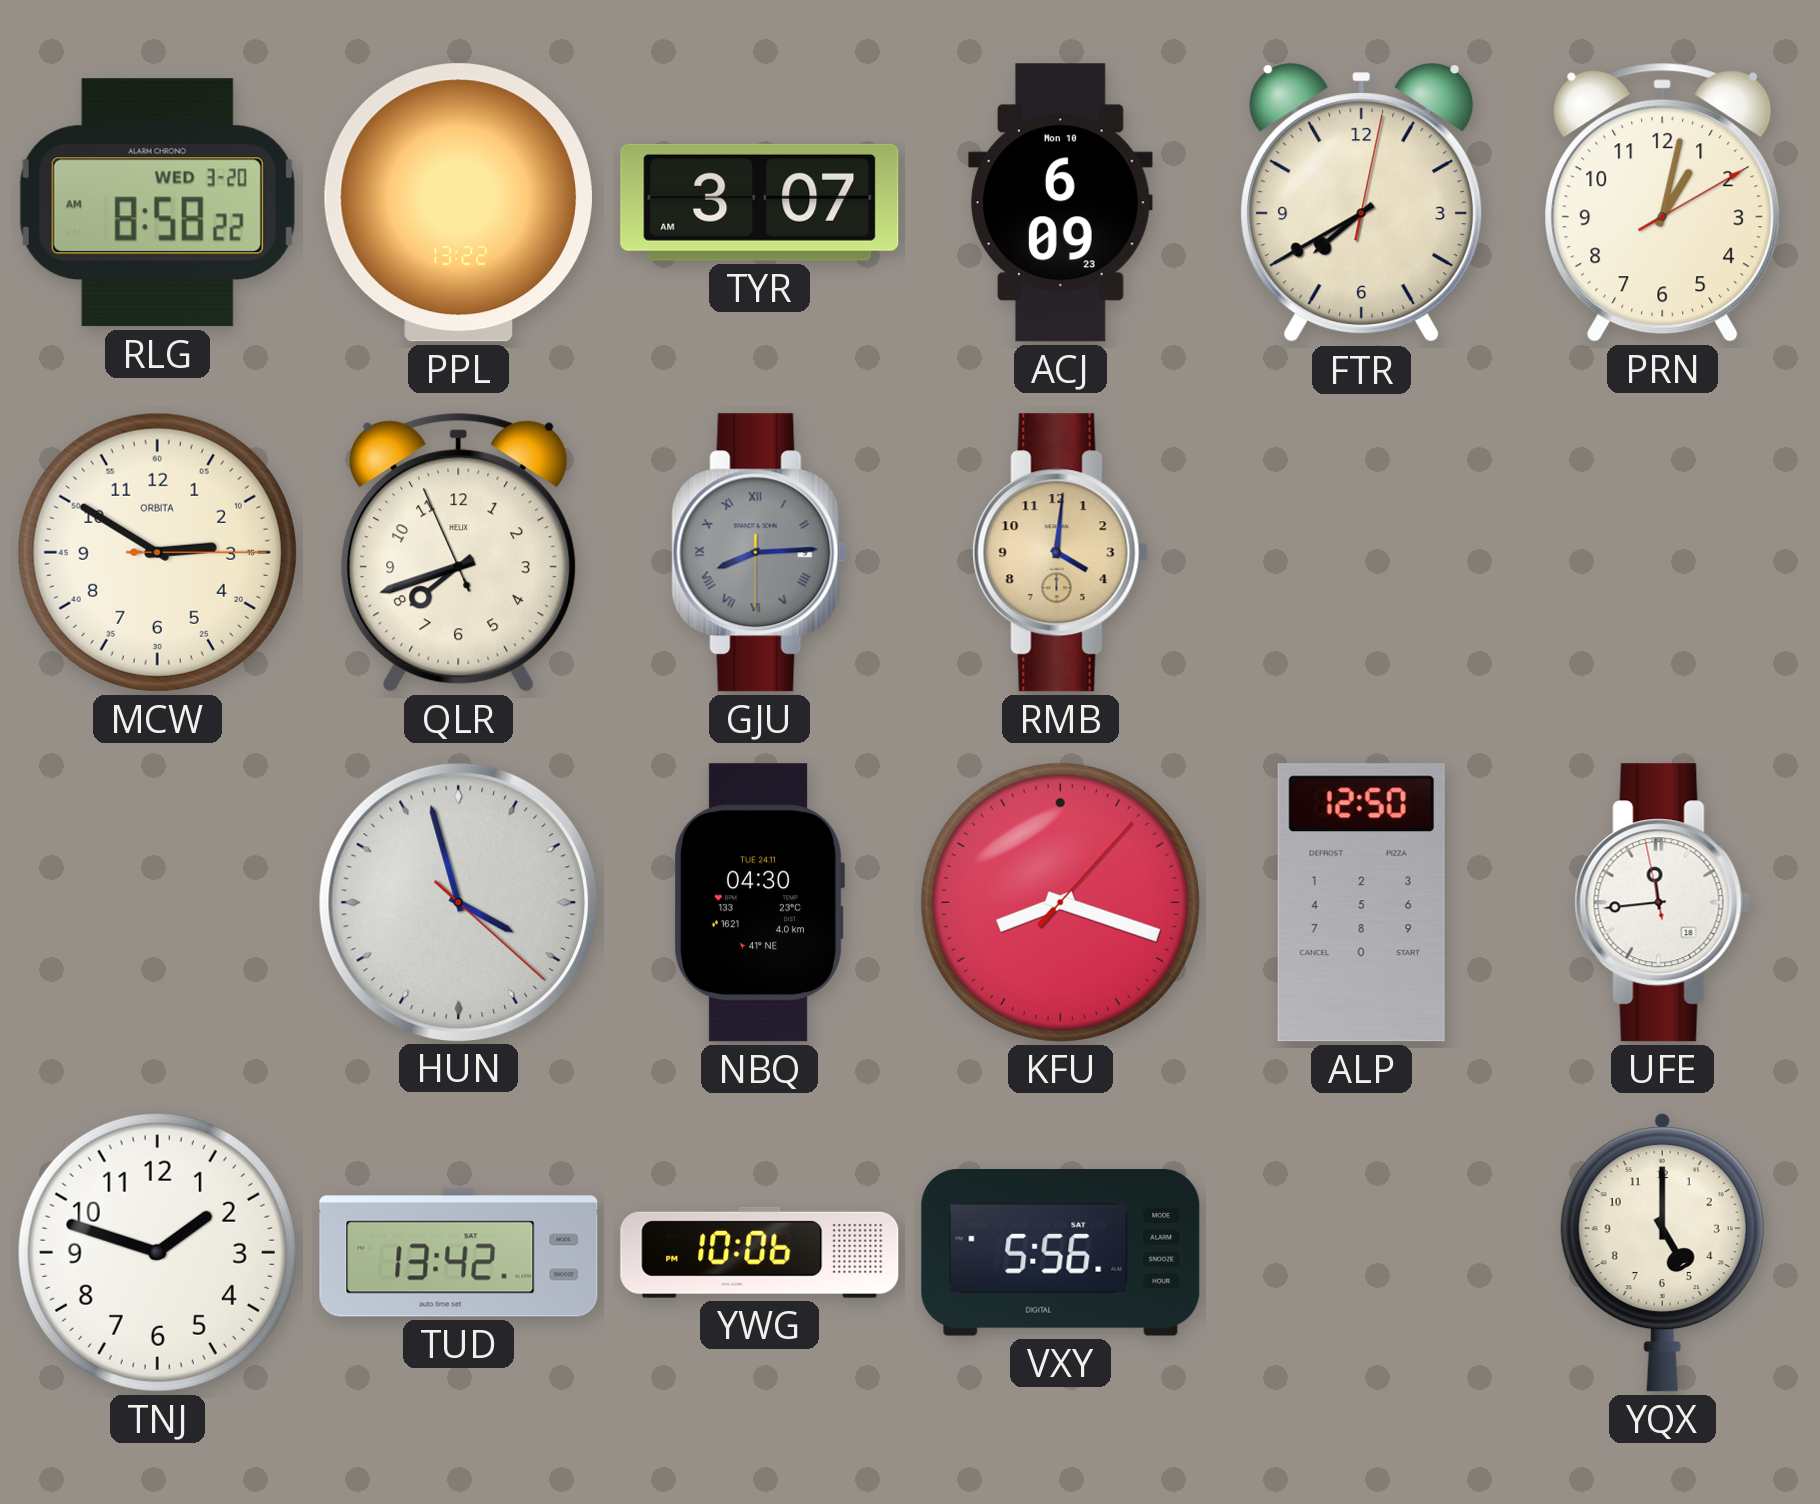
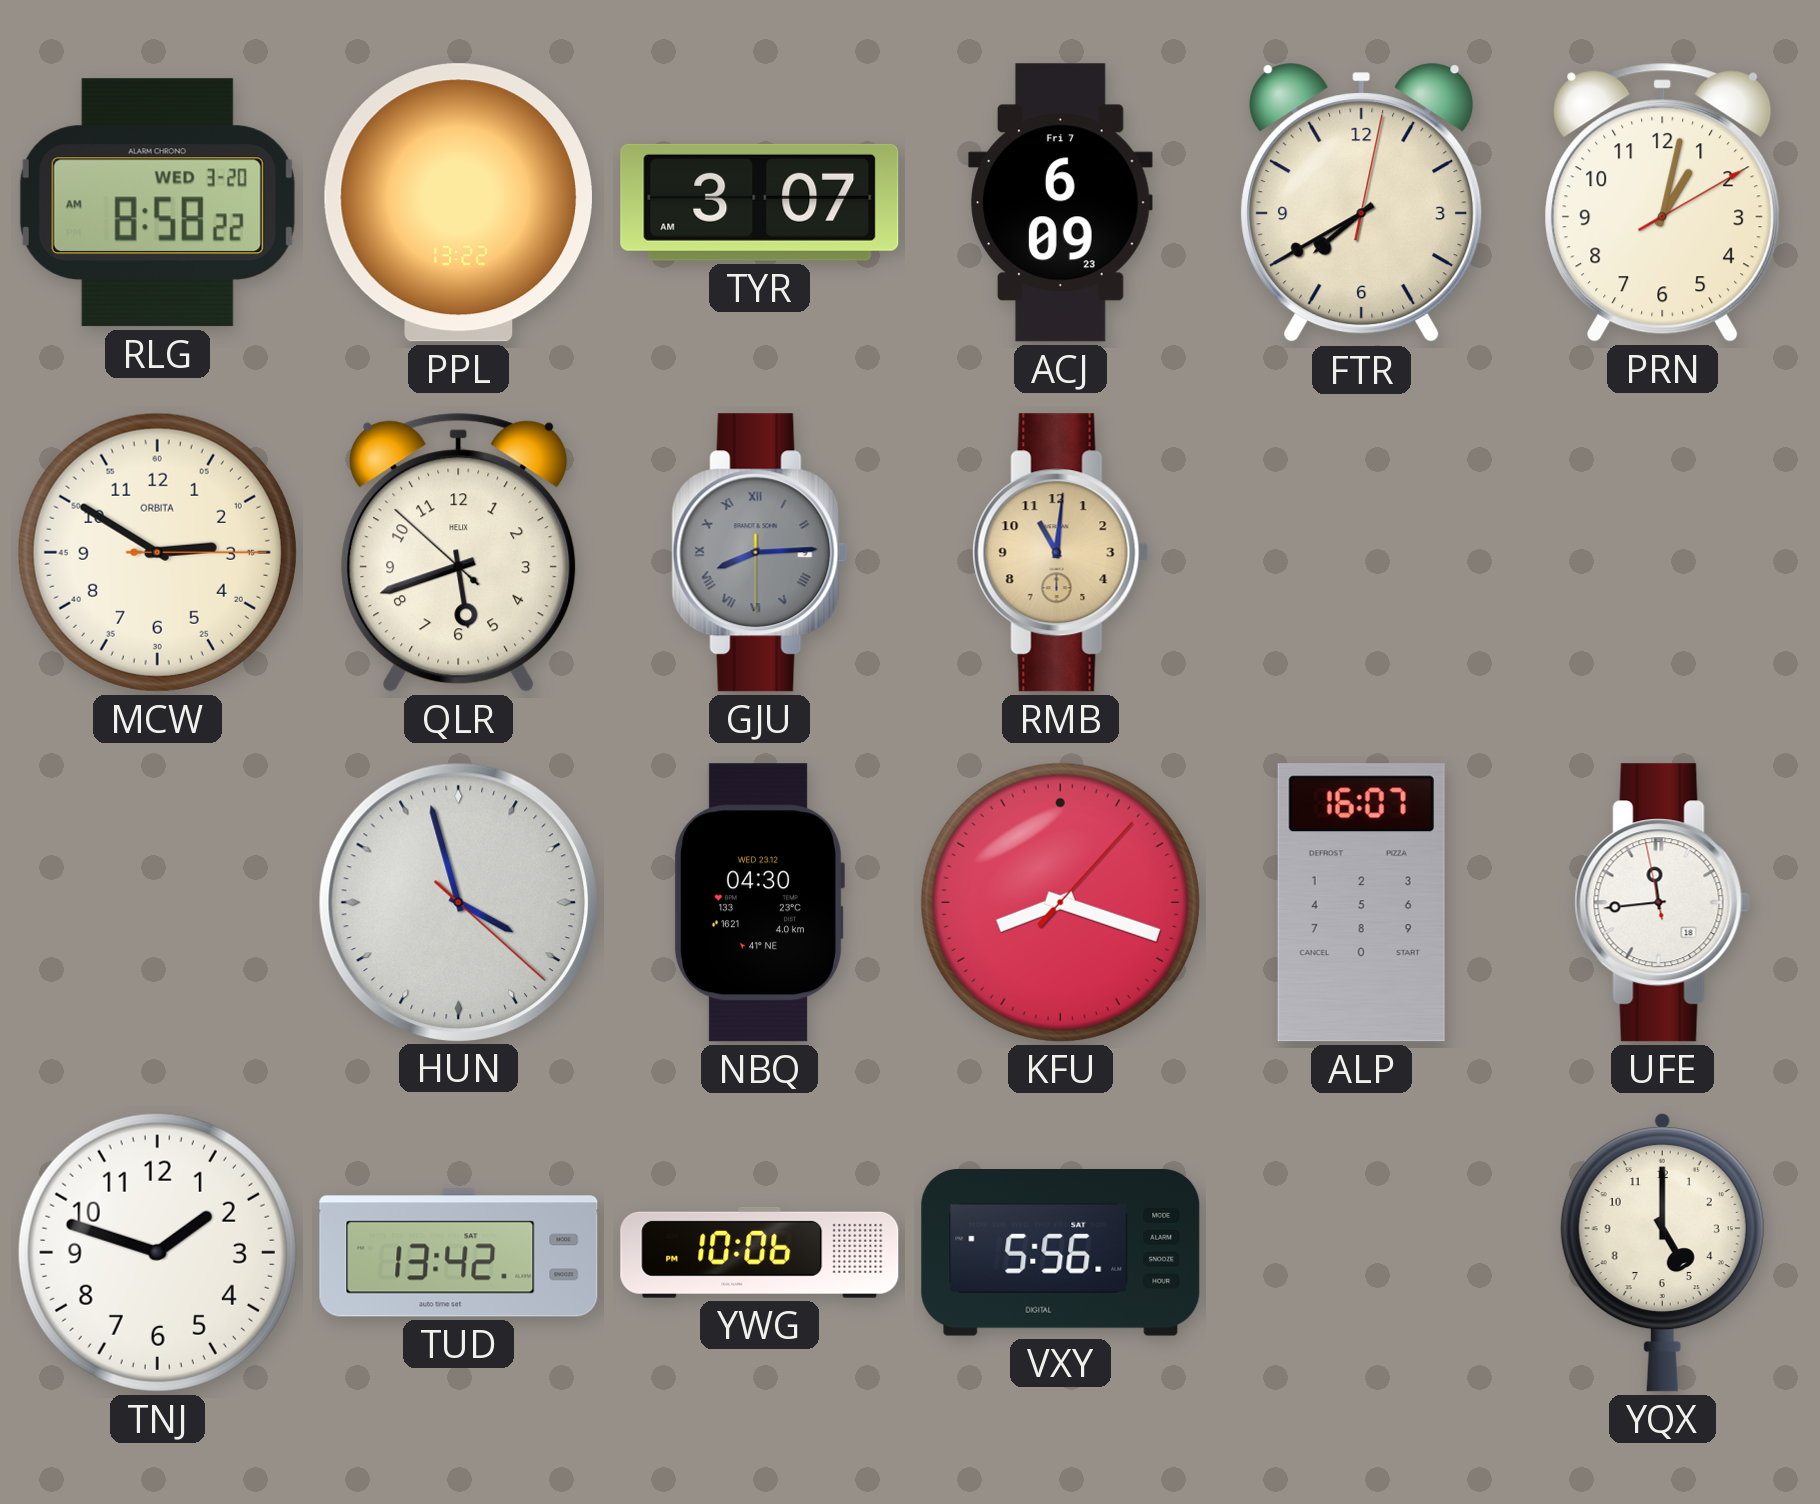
ACJ date: Mon 10 -> Fri 7
QLR: 7:41 -> 5:41
RMB: 4:01 -> 11:01
NBQ date: TUE 24.11 -> WED 23.12
ALP: 12:50 -> 16:07
